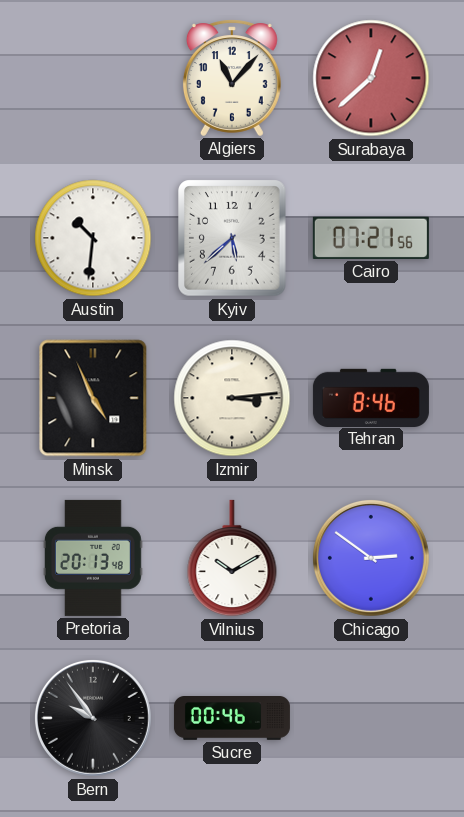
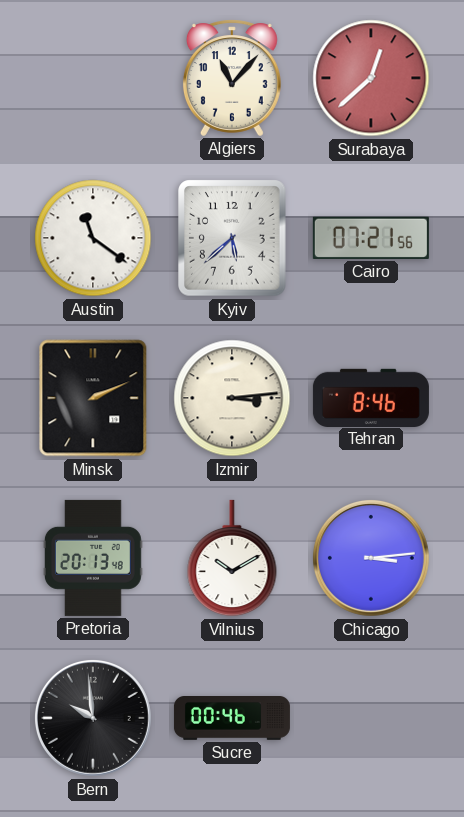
Austin: 10:31 -> 11:21
Minsk: 4:56 -> 2:11
Chicago: 2:51 -> 3:14
Bern: 9:54 -> 9:59
